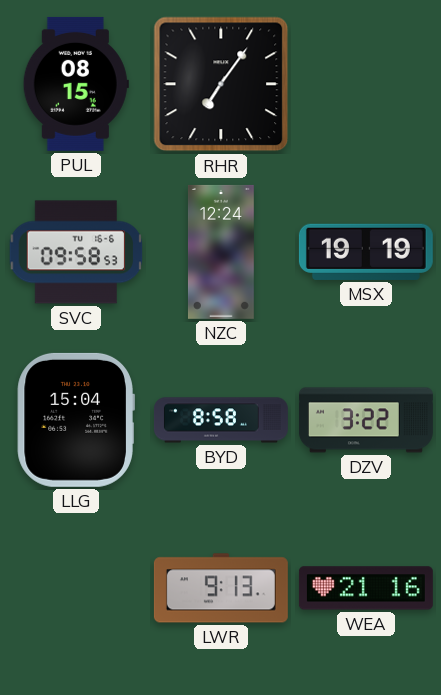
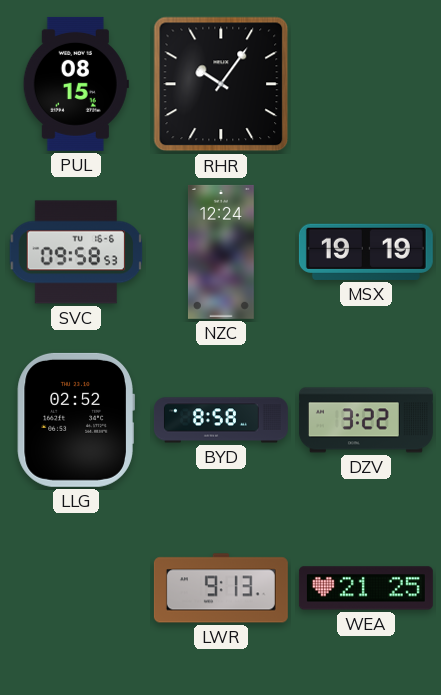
RHR: 7:06 -> 10:06
LLG: 15:04 -> 02:52
WEA: 21:16 -> 21:25
